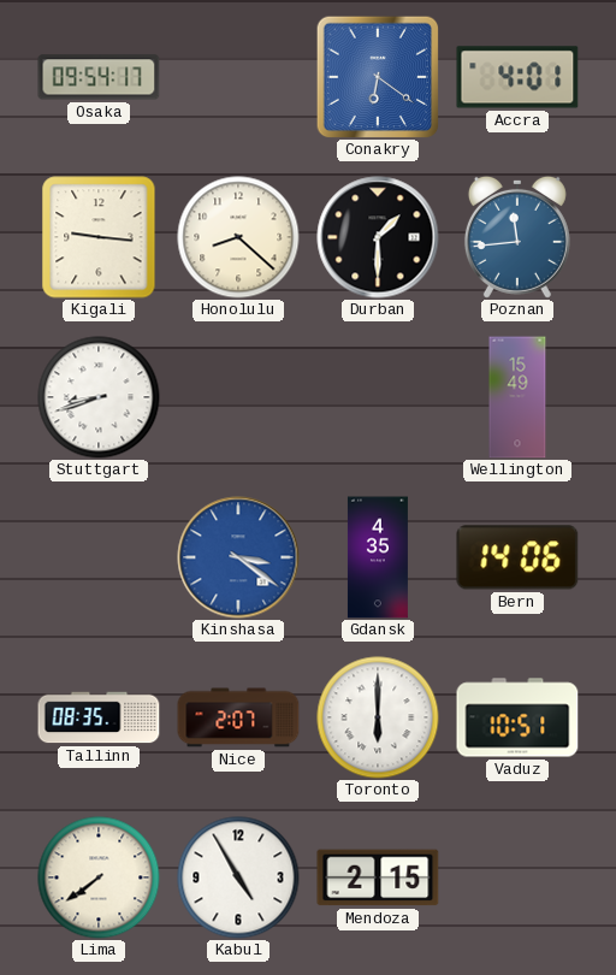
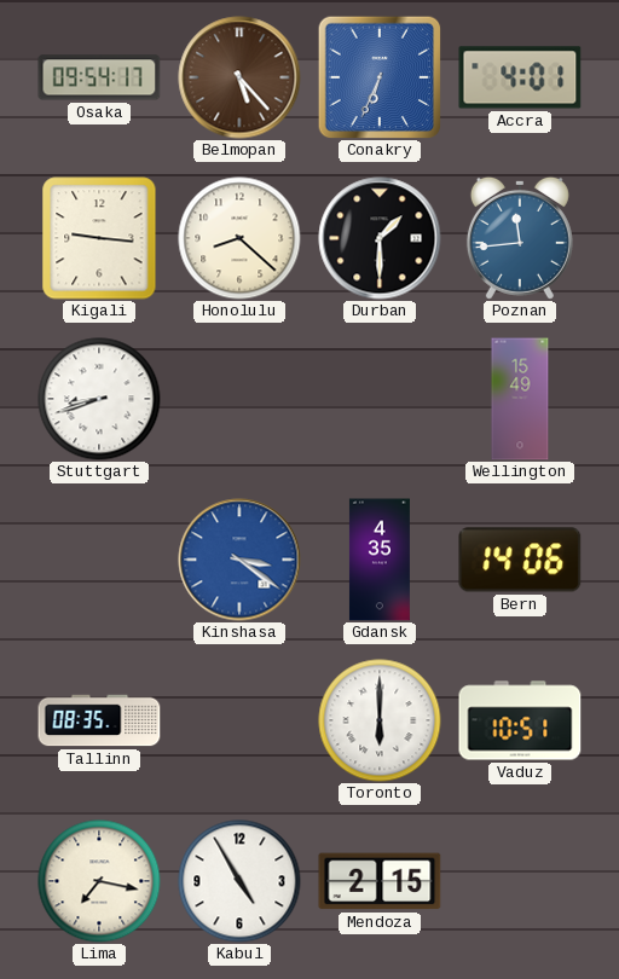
Belmopan: none -> 5:23
Conakry: 6:21 -> 6:34
Nice: 2:07 -> none
Lima: 7:39 -> 7:17
